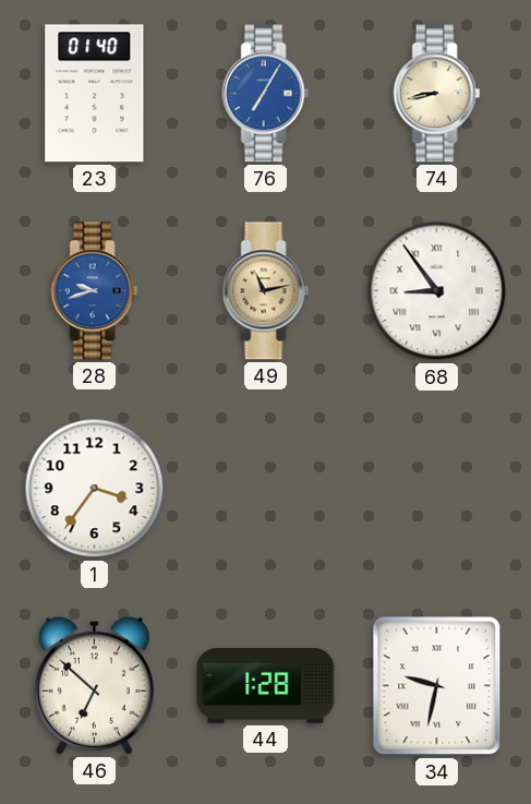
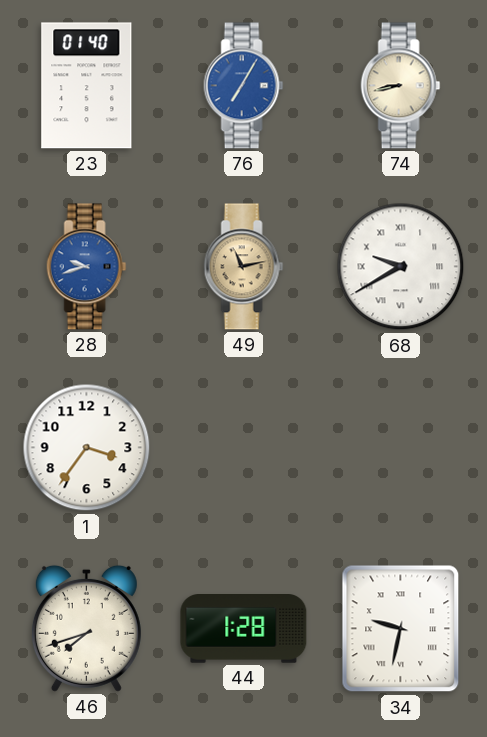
68: 8:54 -> 9:40
46: 6:52 -> 7:42
